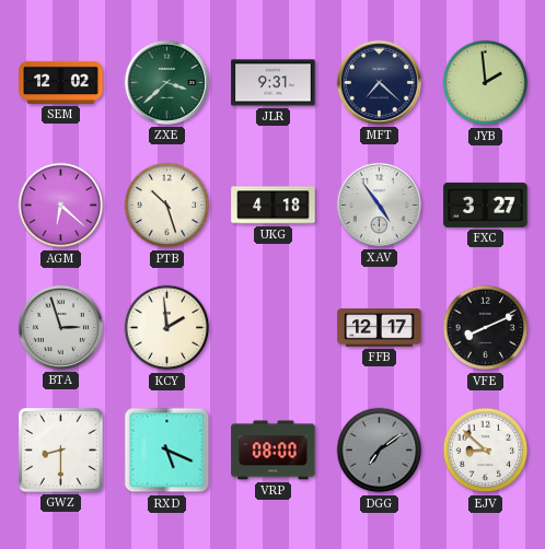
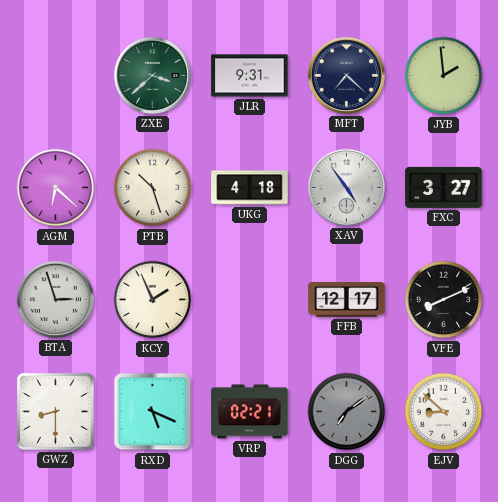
SEM: 12:02 -> none
KCY: 1:59 -> 1:56
VRP: 08:00 -> 02:21
